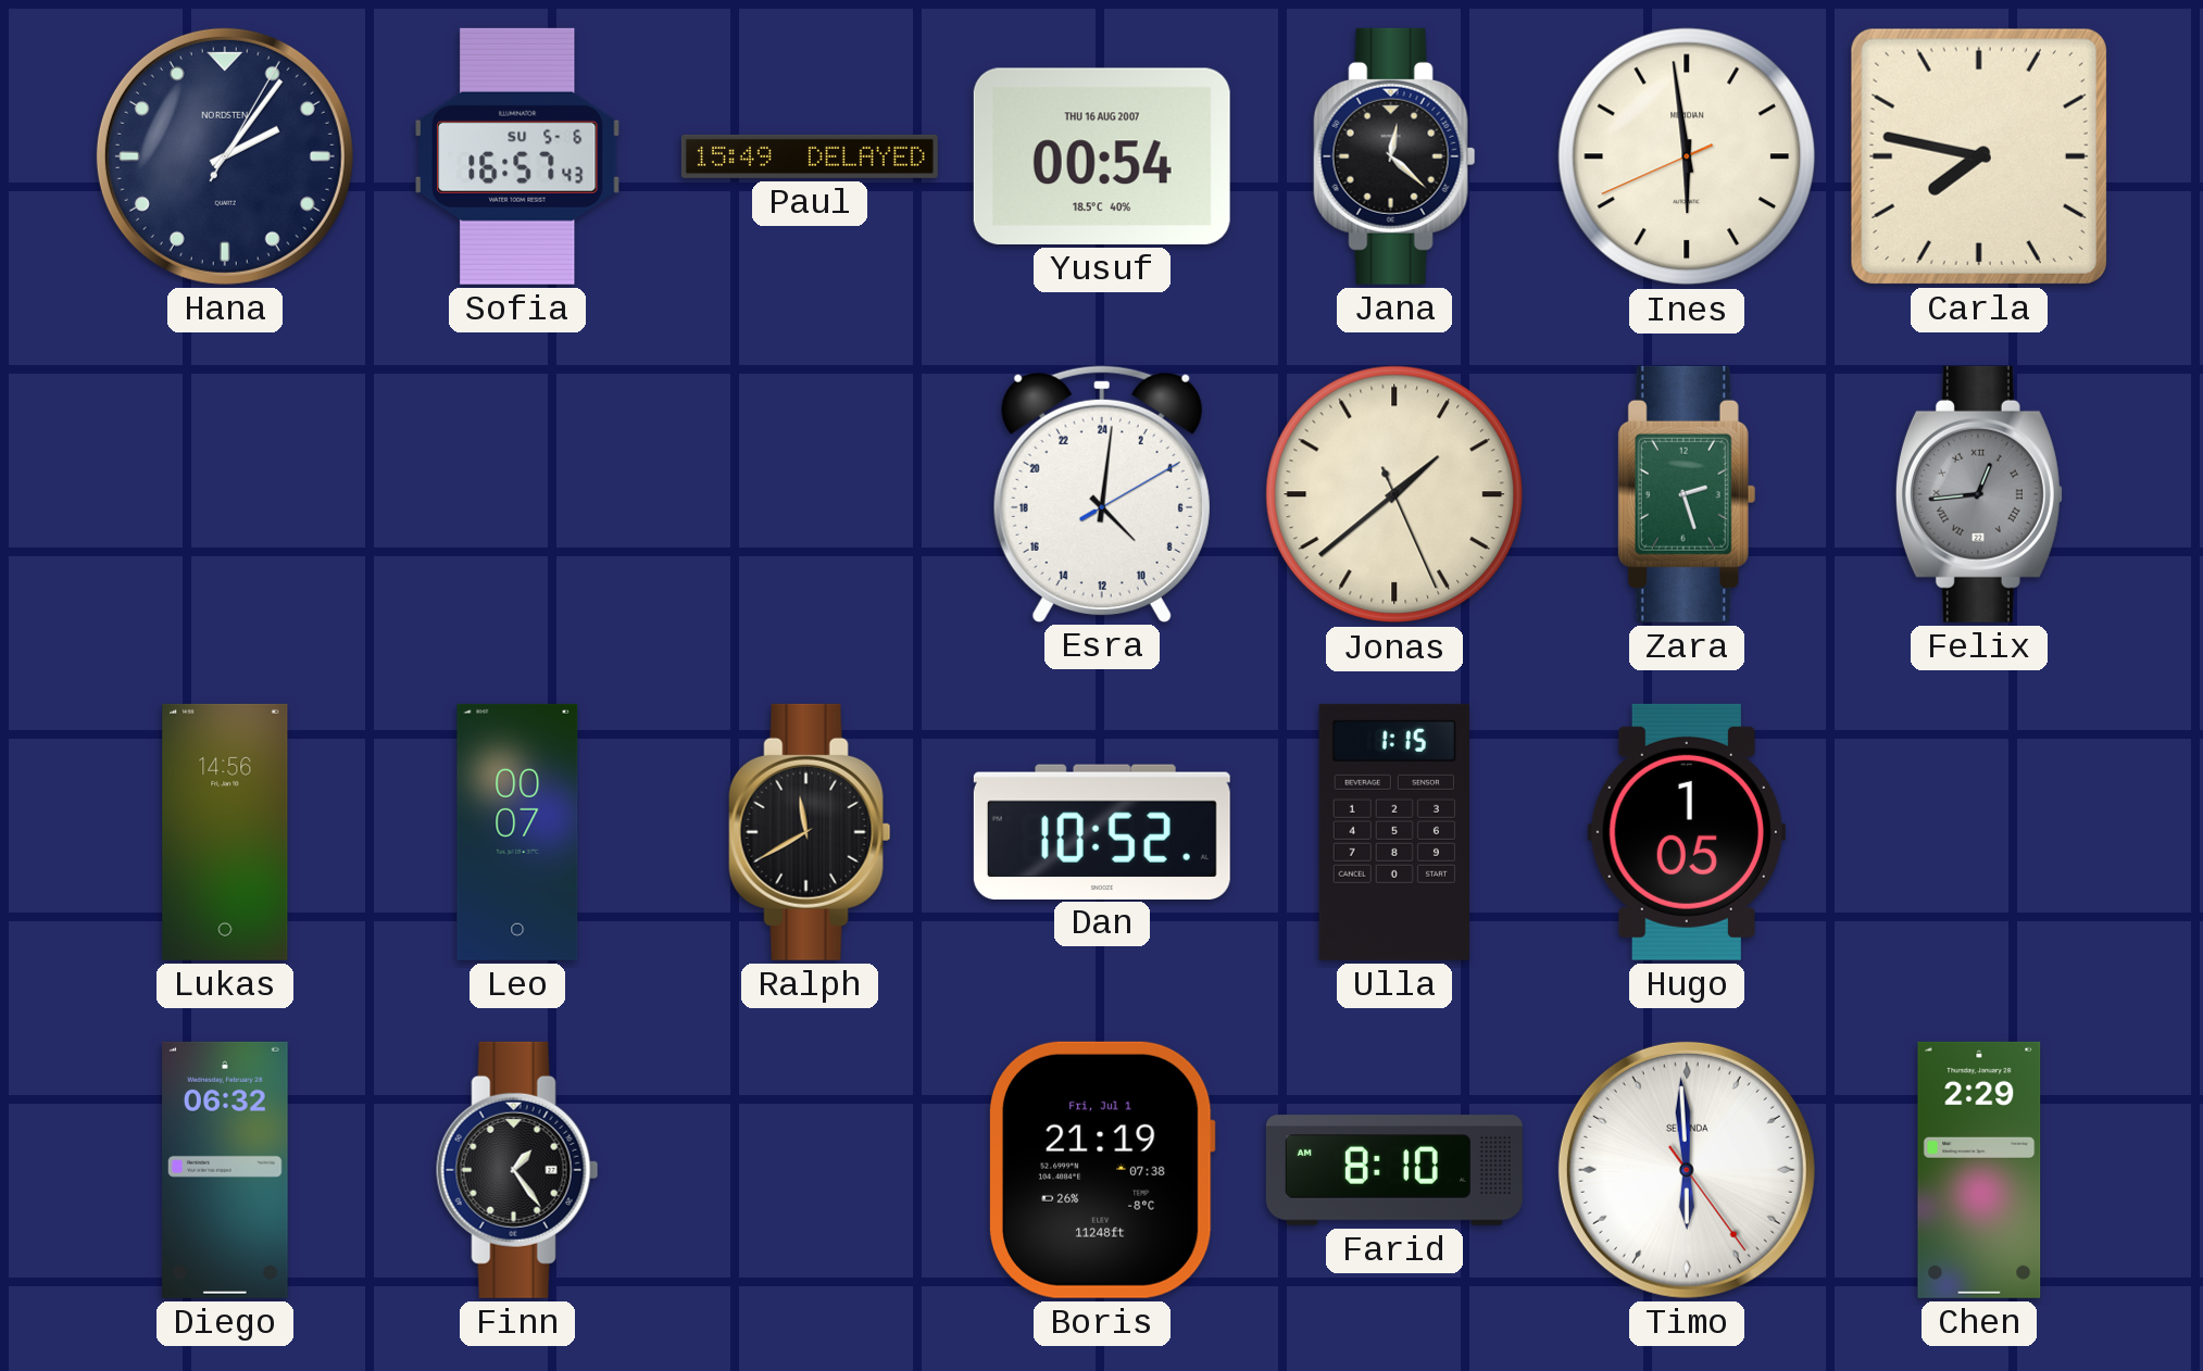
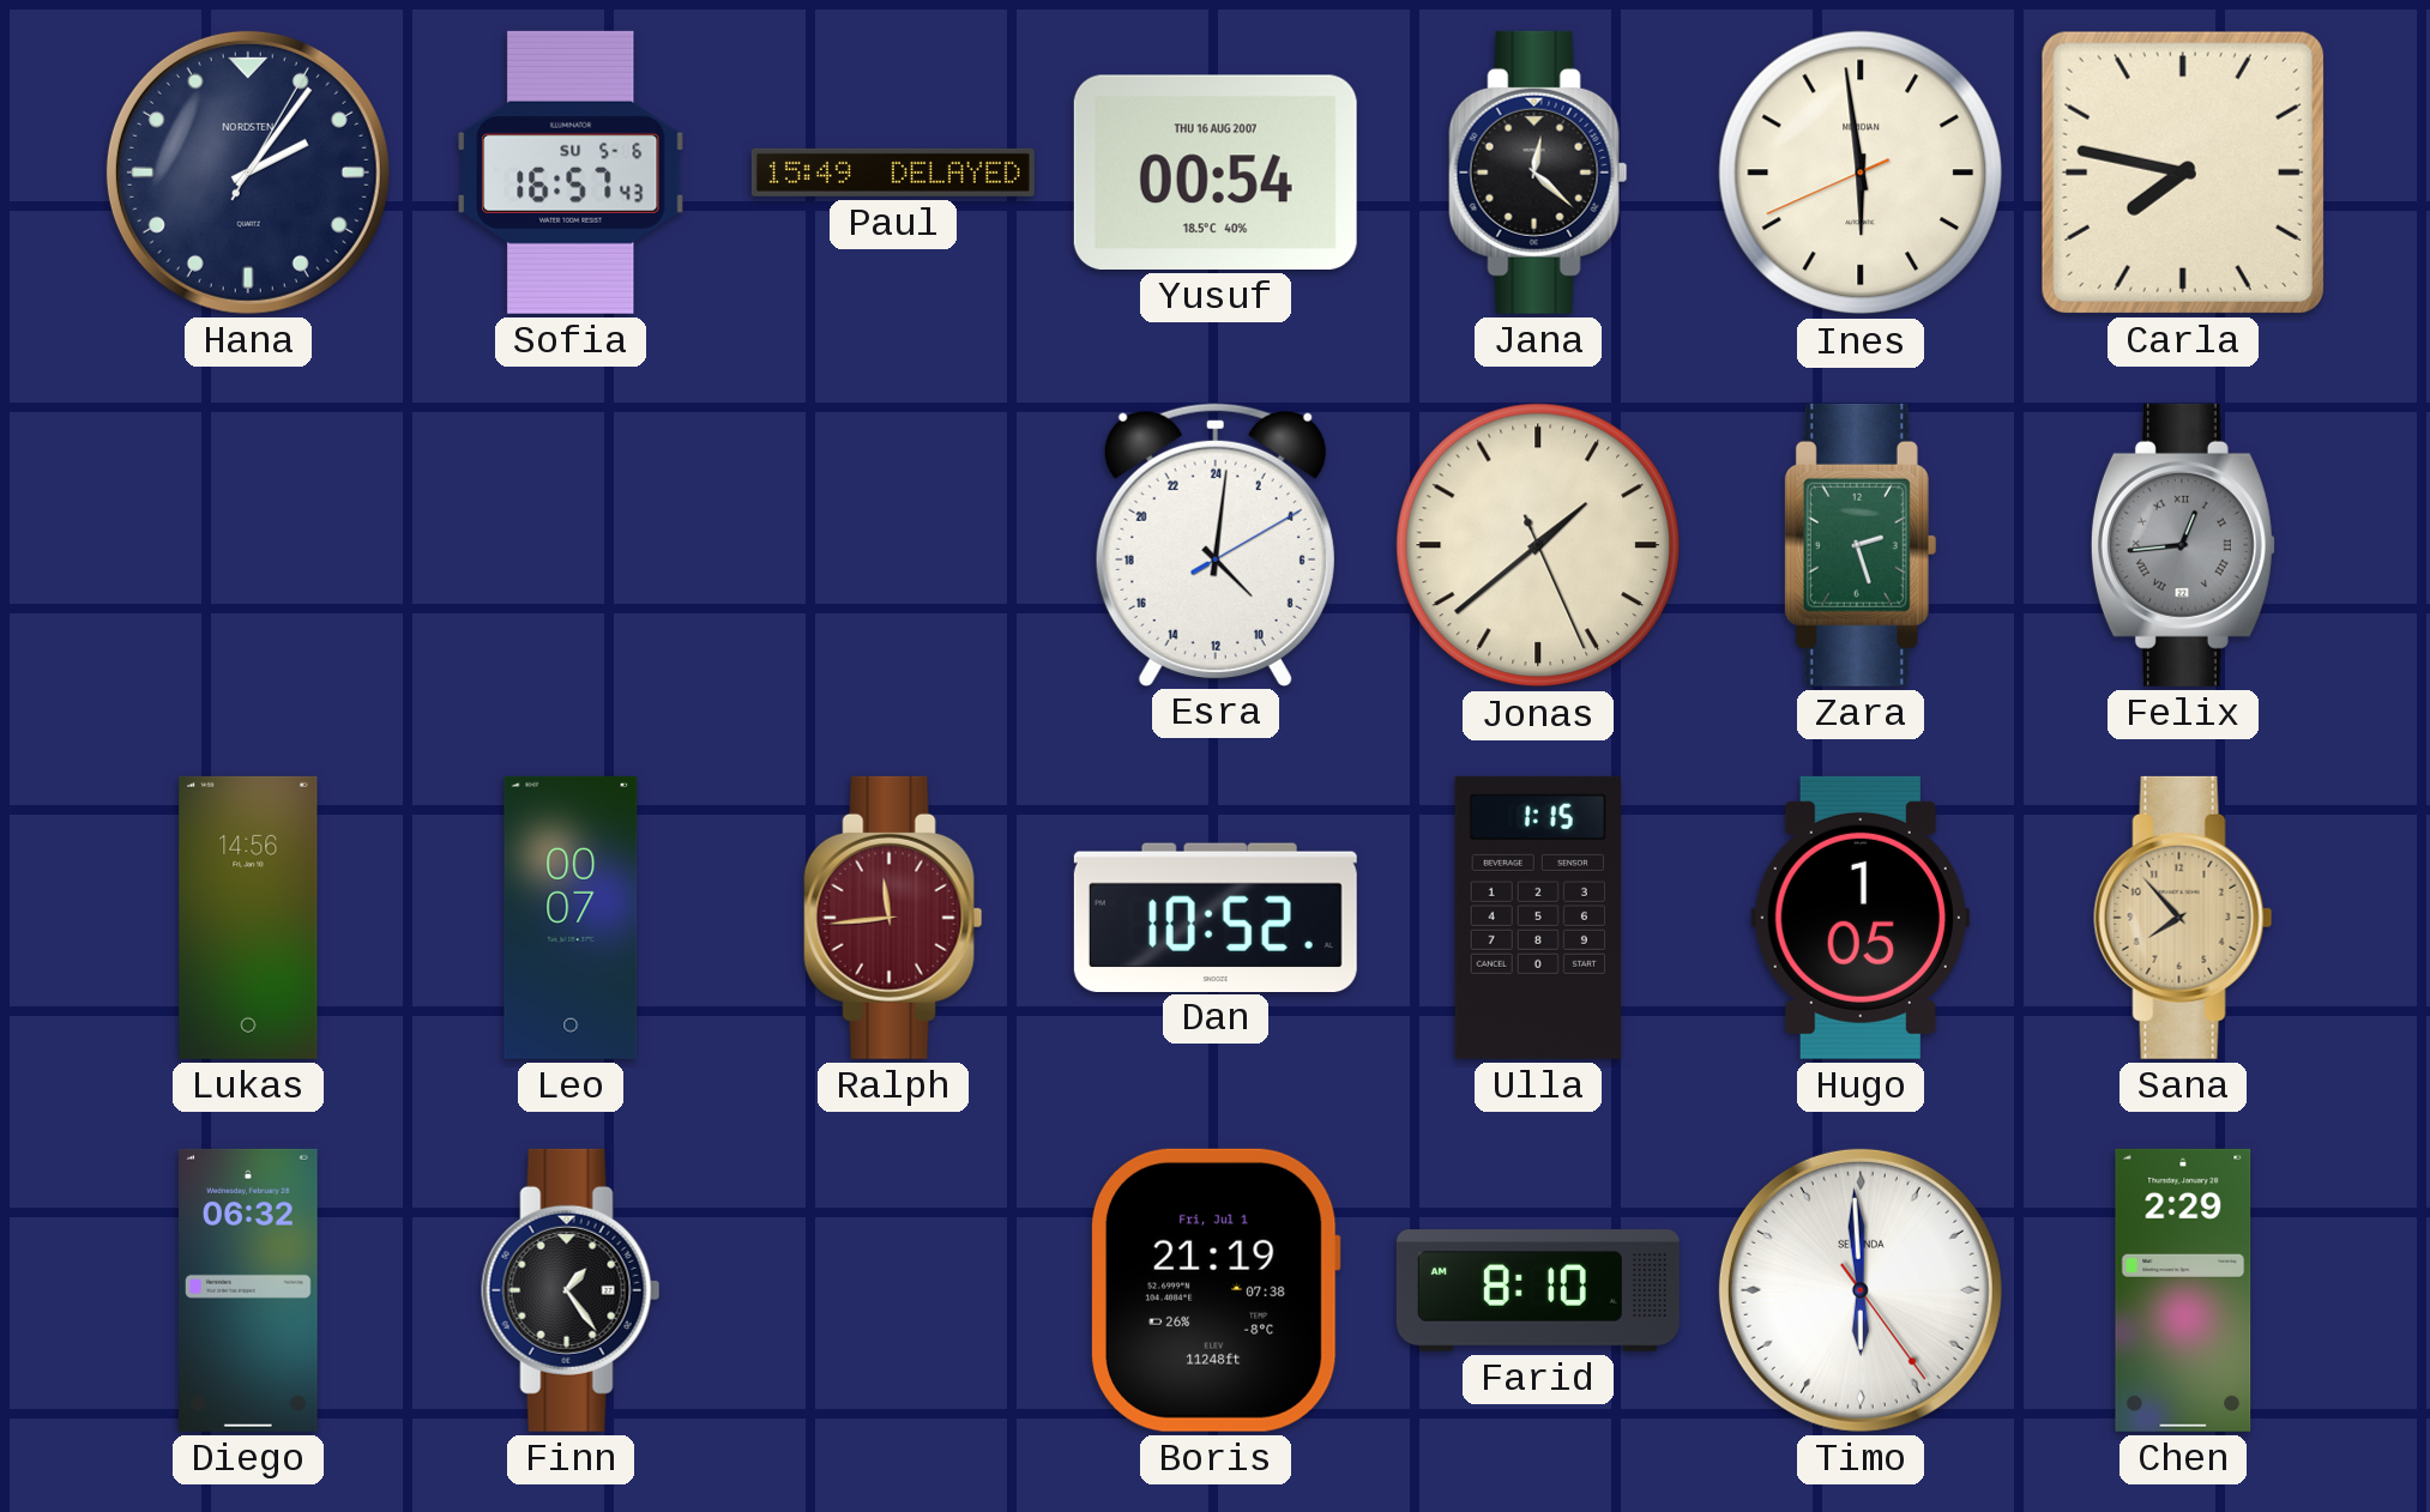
Ralph: 11:40 -> 11:44
Ralph dial: black -> burgundy
Sana: none -> 7:53
